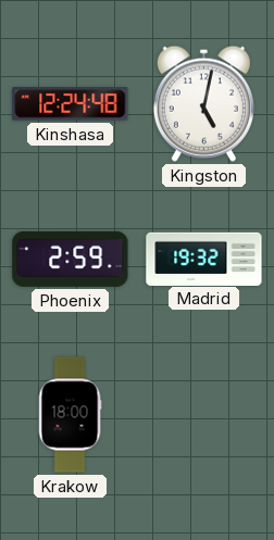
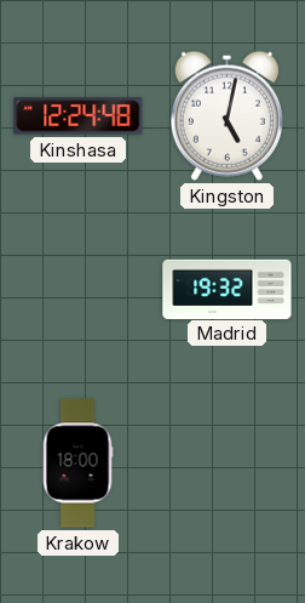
Phoenix: 2:59 -> none
